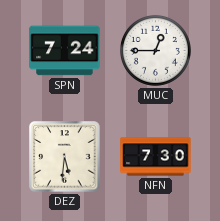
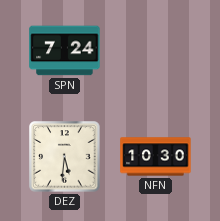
MUC: 12:45 -> none
NFN: 7:30 -> 10:30
